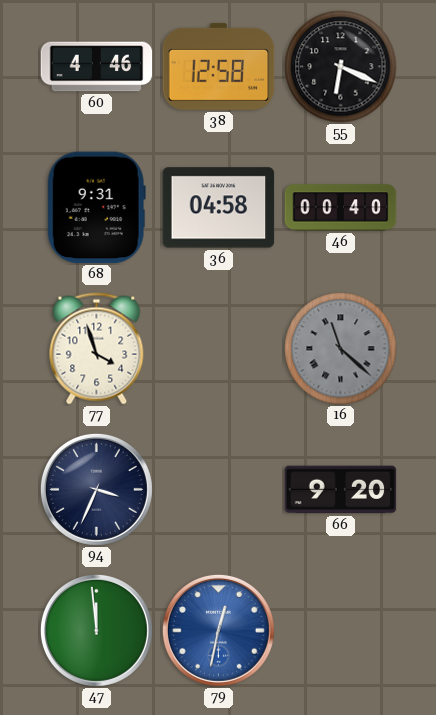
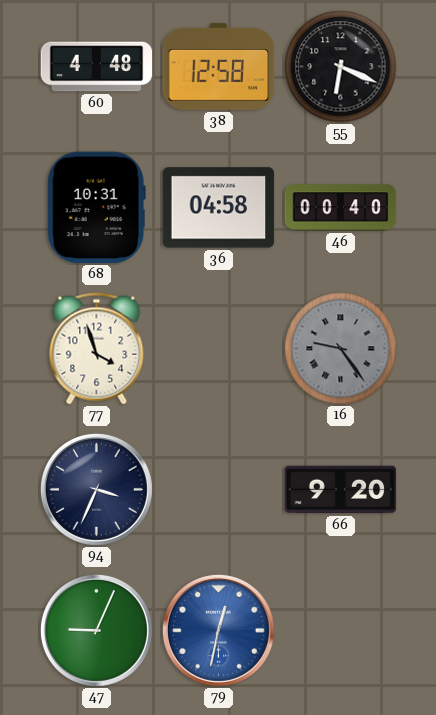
60: 4:46 -> 4:48
68: 9:31 -> 10:31
16: 11:22 -> 9:24
47: 11:59 -> 9:04
